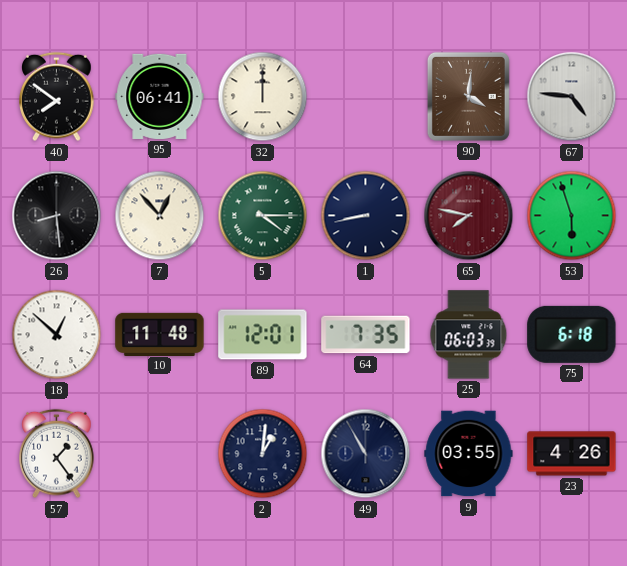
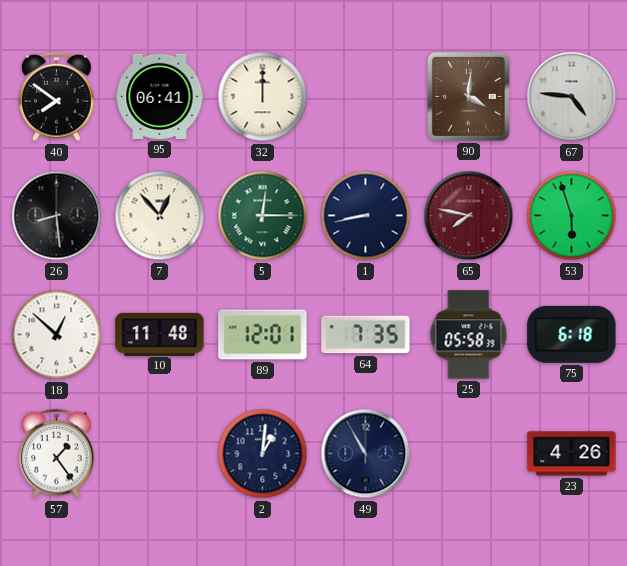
5: 4:15 -> 12:15
25: 06:03 -> 05:58
9: 03:55 -> none
